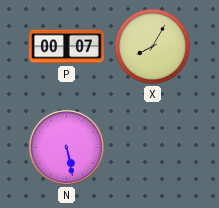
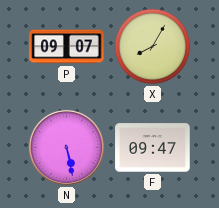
P: 00:07 -> 09:07
F: none -> 09:47
